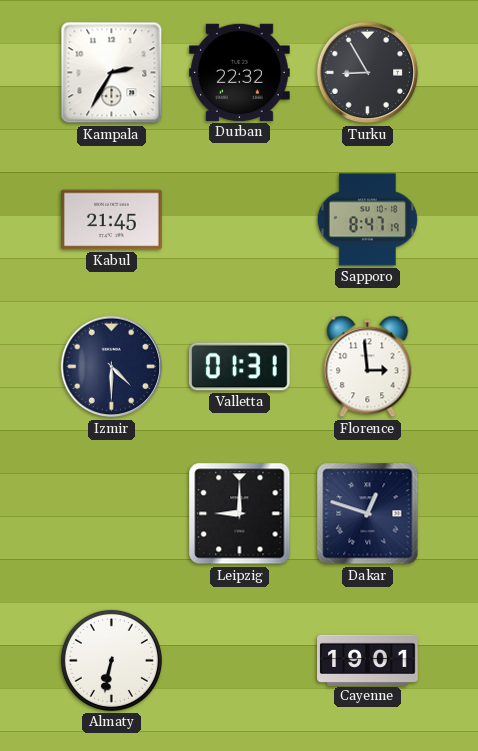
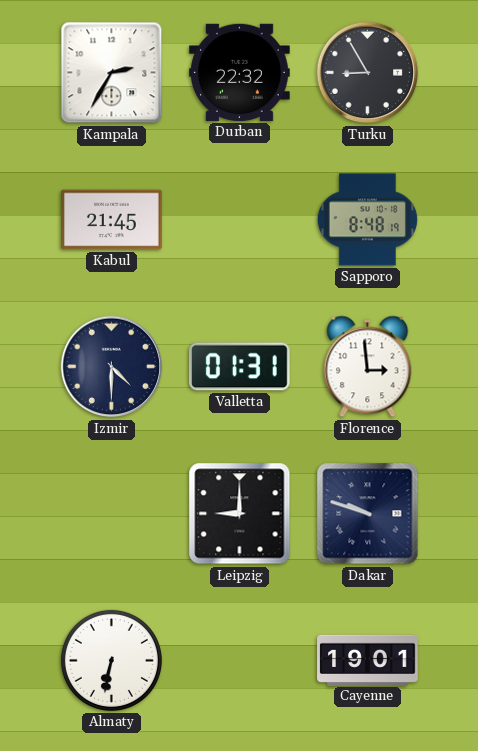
Sapporo: 8:47 -> 8:48
Dakar: 12:48 -> 9:48
